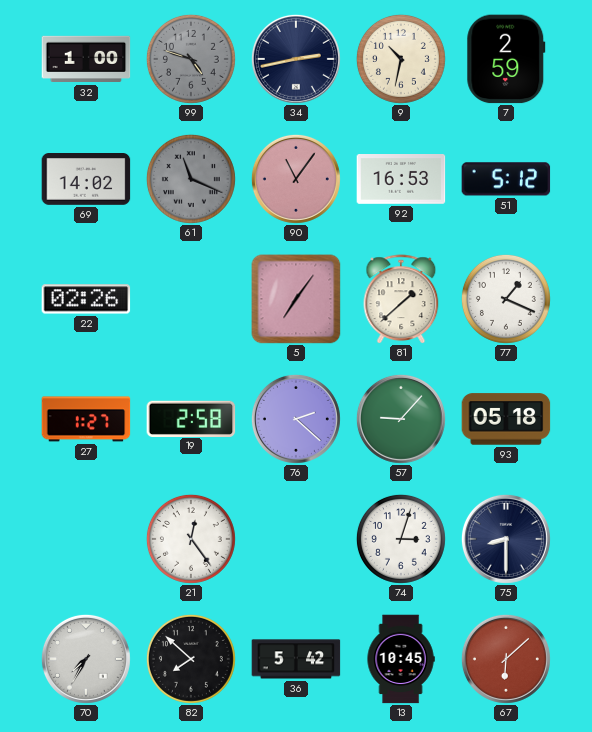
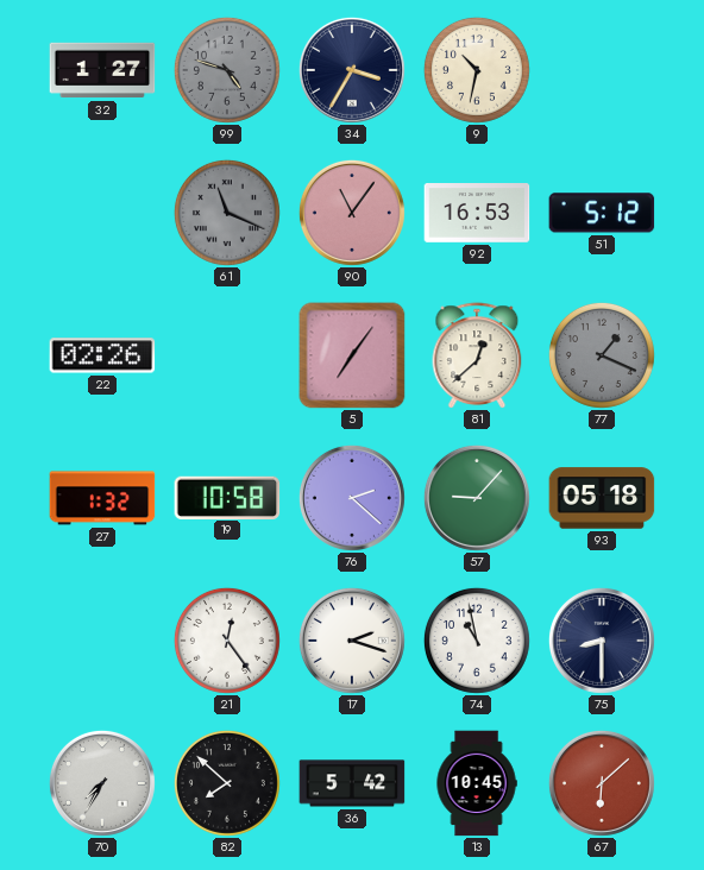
32: 1:00 -> 1:27
34: 2:43 -> 3:35
7: 2:59 -> none
69: 14:02 -> none
81: 1:38 -> 12:38
77 dial: white -> grey
27: 1:27 -> 1:32
19: 2:58 -> 10:58
17: none -> 2:18
74: 3:03 -> 10:58
